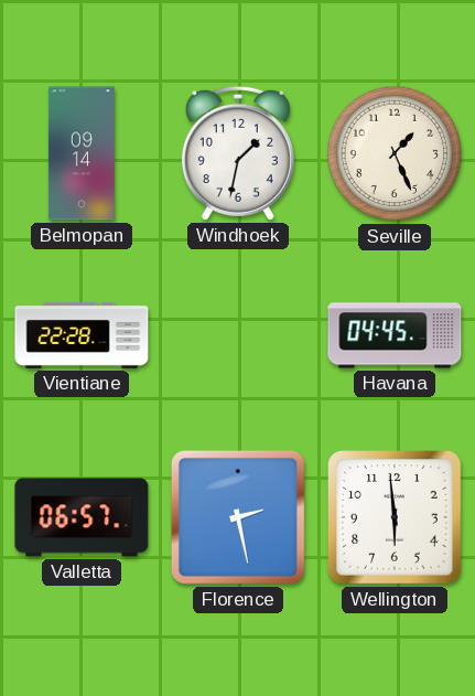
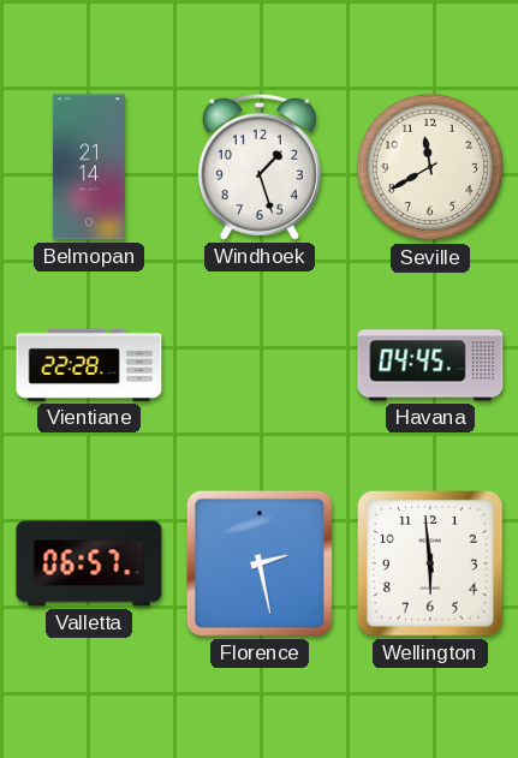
Belmopan: 09:14 -> 21:14
Windhoek: 1:32 -> 1:27
Seville: 1:26 -> 11:40
